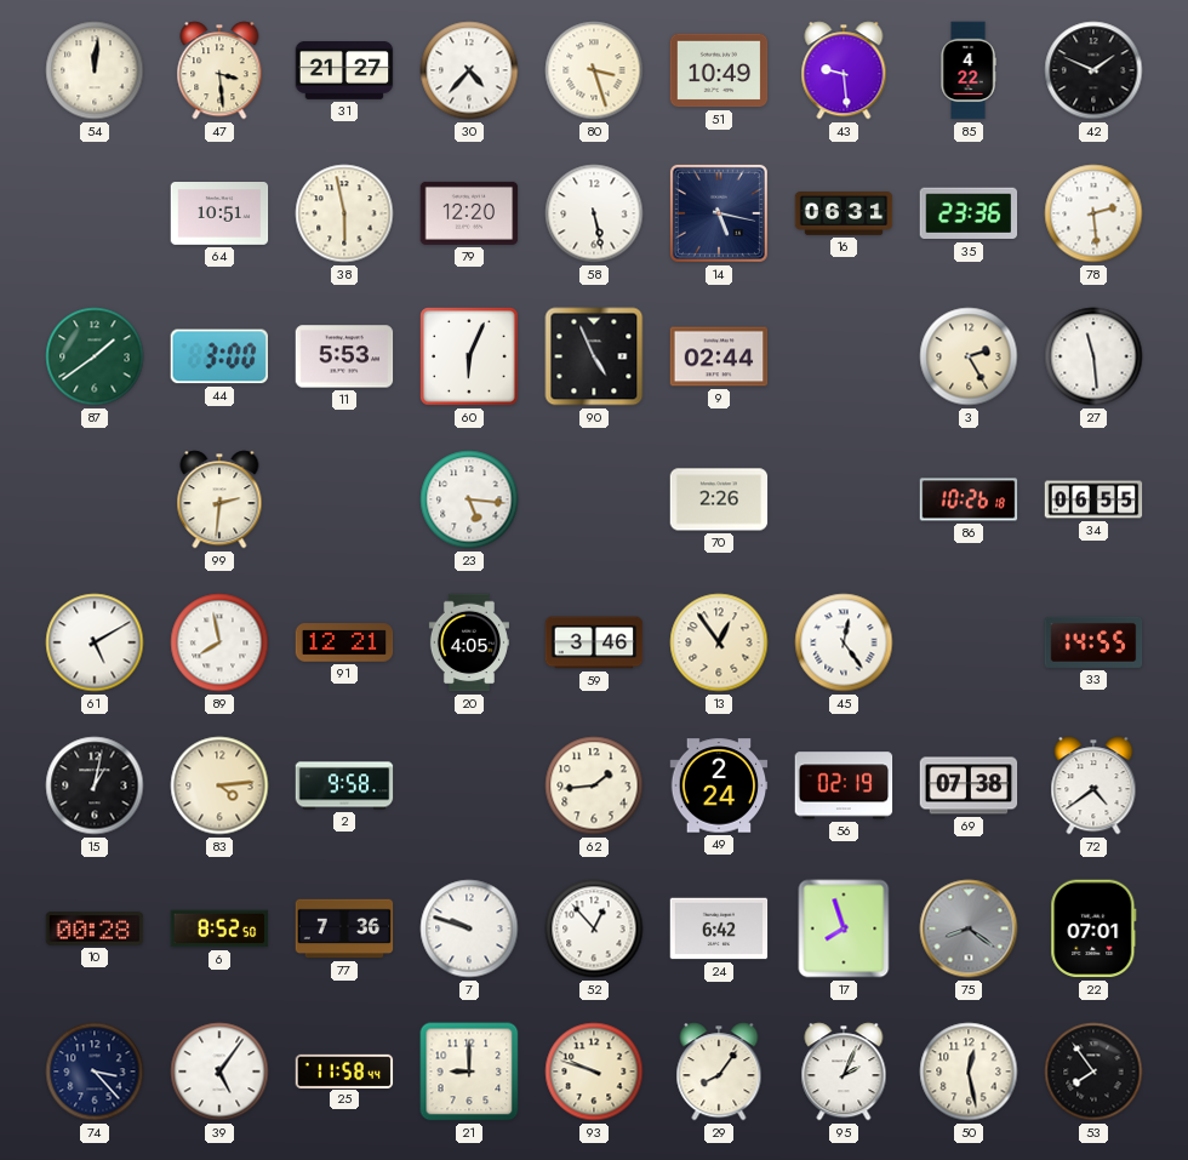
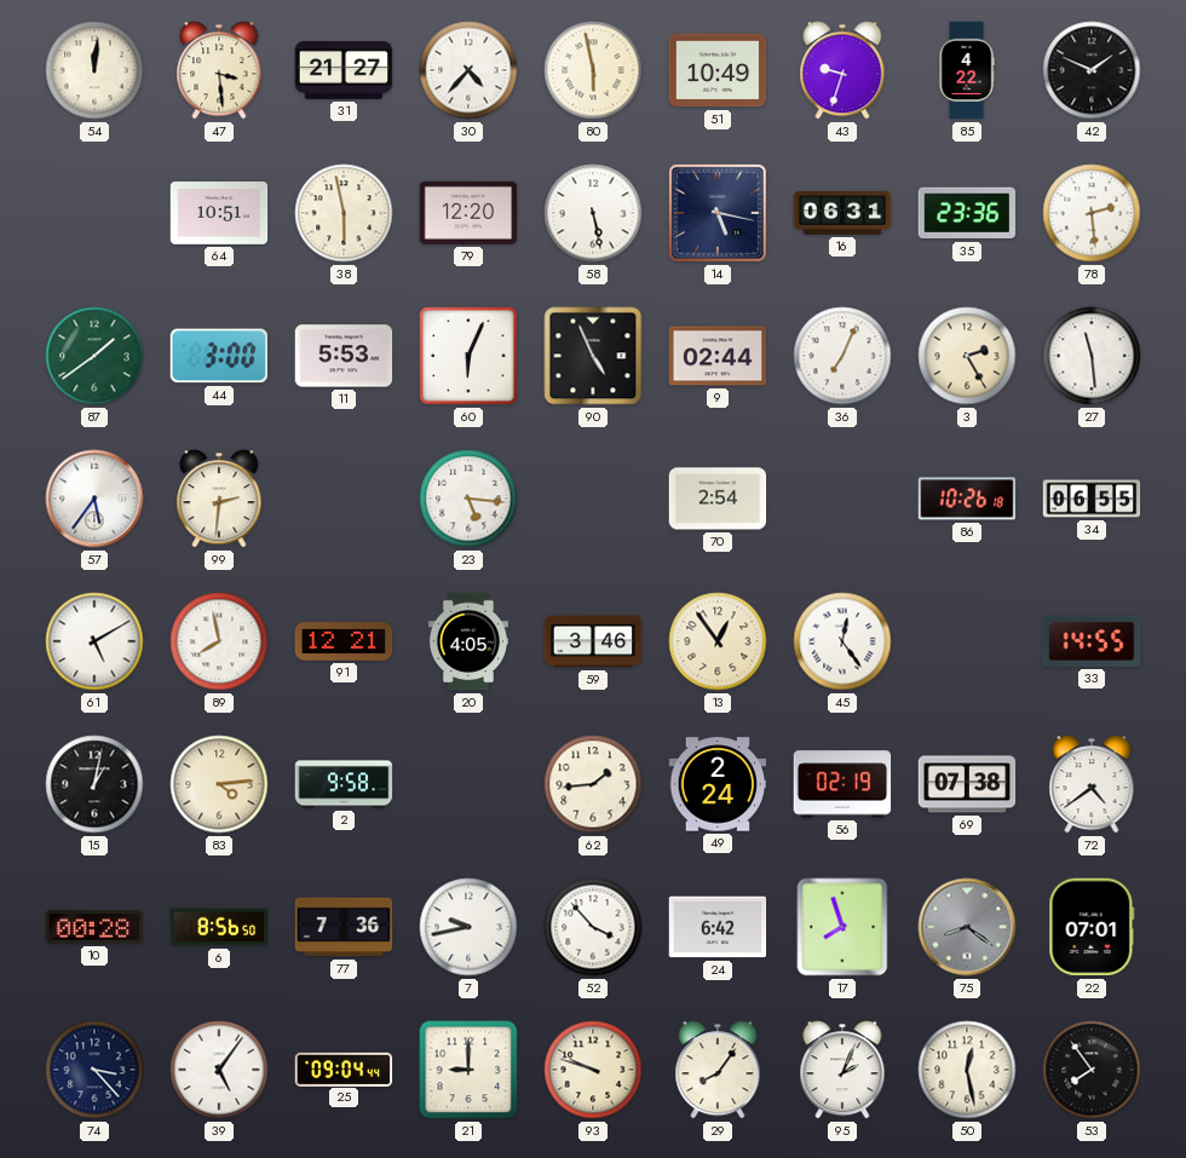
80: 3:27 -> 5:58
43: 9:29 -> 9:33
36: none -> 7:04
57: none -> 5:36
70: 2:26 -> 2:54
6: 8:52 -> 8:56
7: 9:48 -> 9:43
52: 12:53 -> 3:53
25: 11:58 -> 09:04
